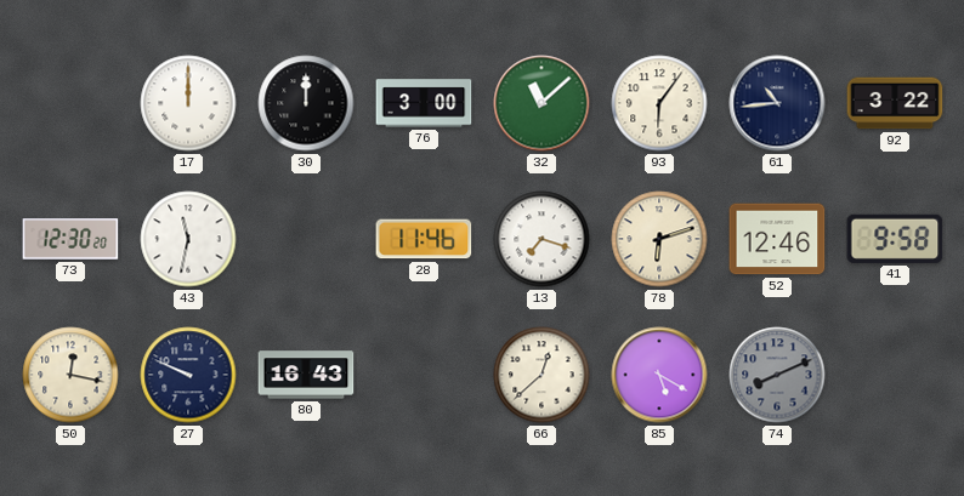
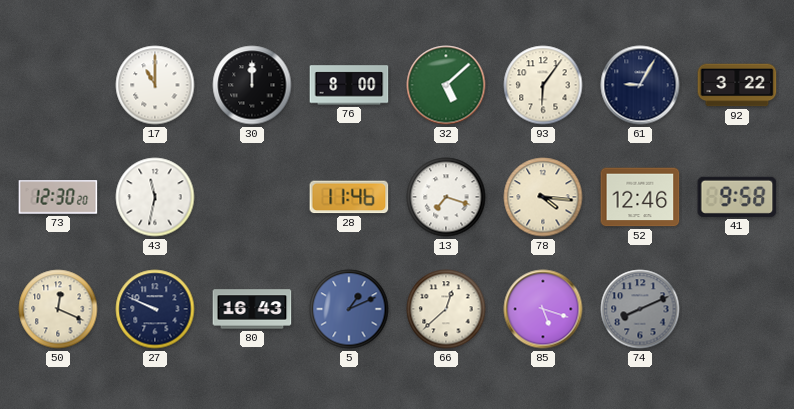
17: 12:00 -> 11:00
76: 3:00 -> 8:00
32: 11:08 -> 5:08
61: 10:44 -> 9:05
78: 6:12 -> 4:16
50: 12:17 -> 12:19
5: none -> 1:11
85: 5:20 -> 5:18
